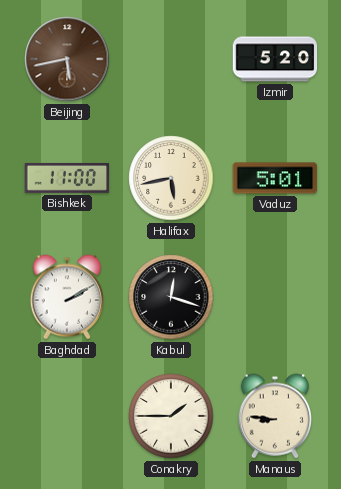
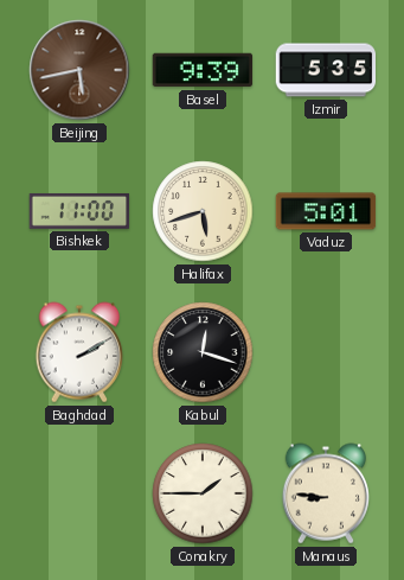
Basel: none -> 9:39
Izmir: 5:20 -> 5:35
Halifax: 5:43 -> 5:42
